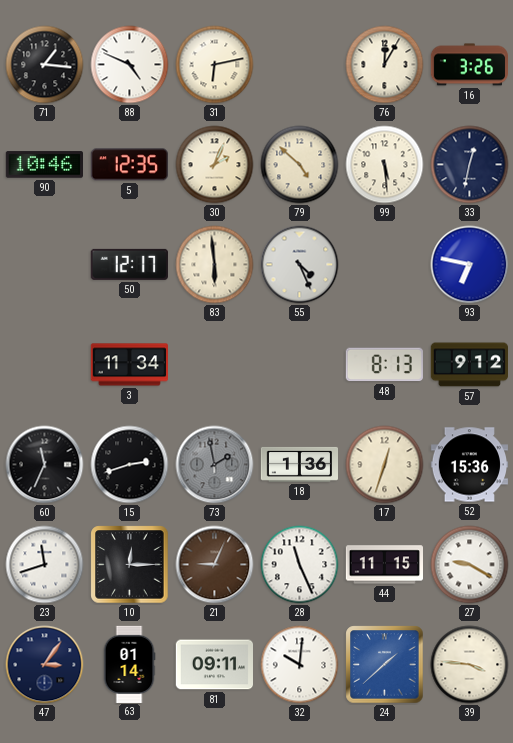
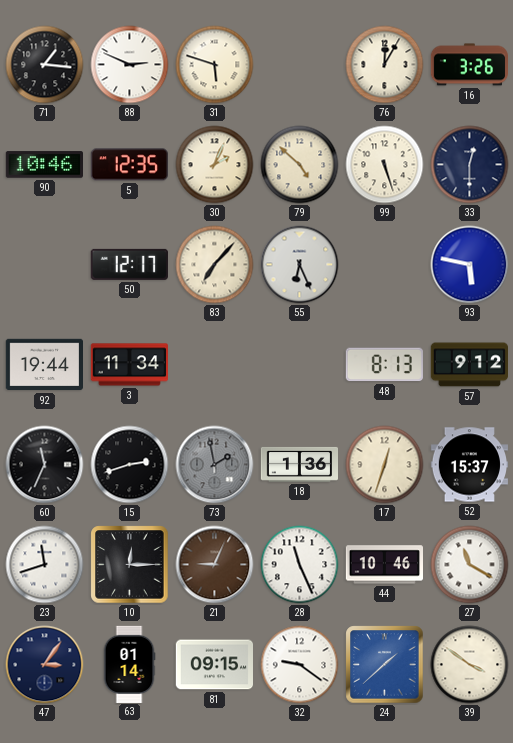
88: 4:49 -> 2:49
31: 6:13 -> 5:48
99: 5:29 -> 5:27
33: 12:32 -> 12:30
83: 5:59 -> 7:07
55: 4:26 -> 6:26
93: 6:47 -> 5:47
92: none -> 19:44
52: 15:36 -> 15:37
44: 11:15 -> 10:46
27: 9:20 -> 11:20
81: 09:11 -> 09:15
32: 10:01 -> 9:21
39: 3:46 -> 3:51
